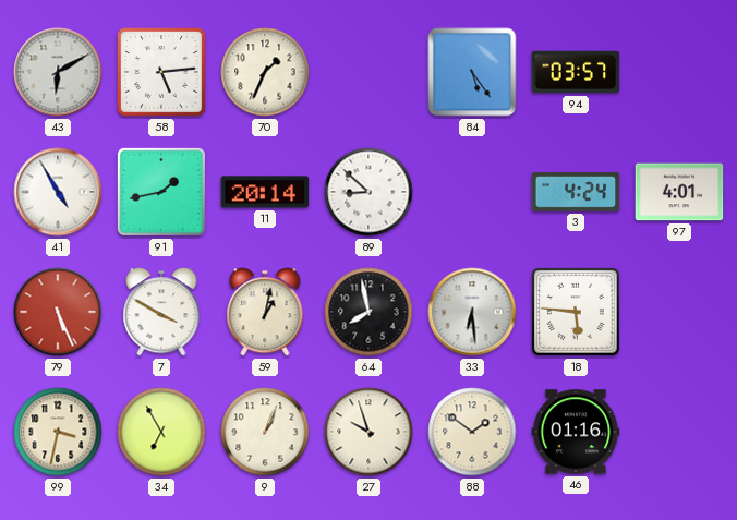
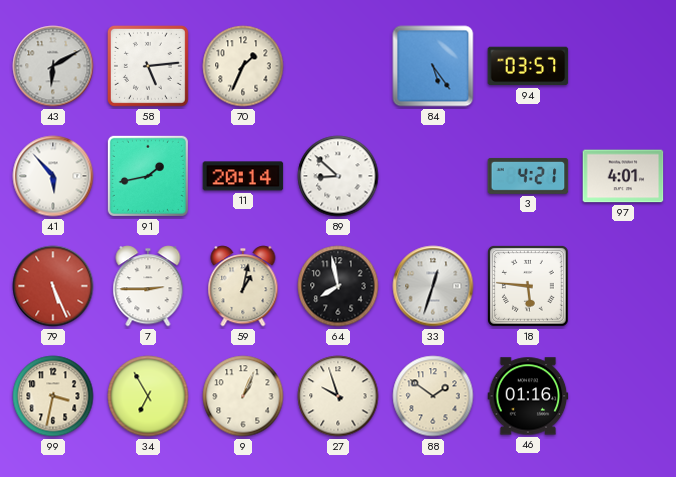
41: 4:55 -> 5:53
3: 4:24 -> 4:21
7: 3:50 -> 2:45
33: 6:29 -> 12:33
